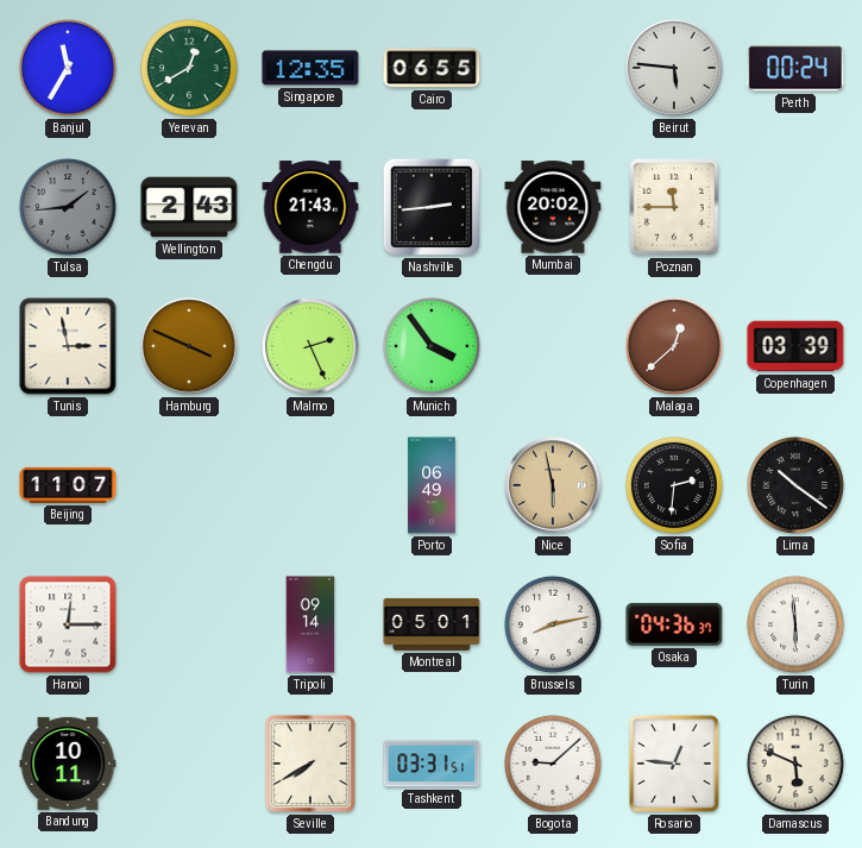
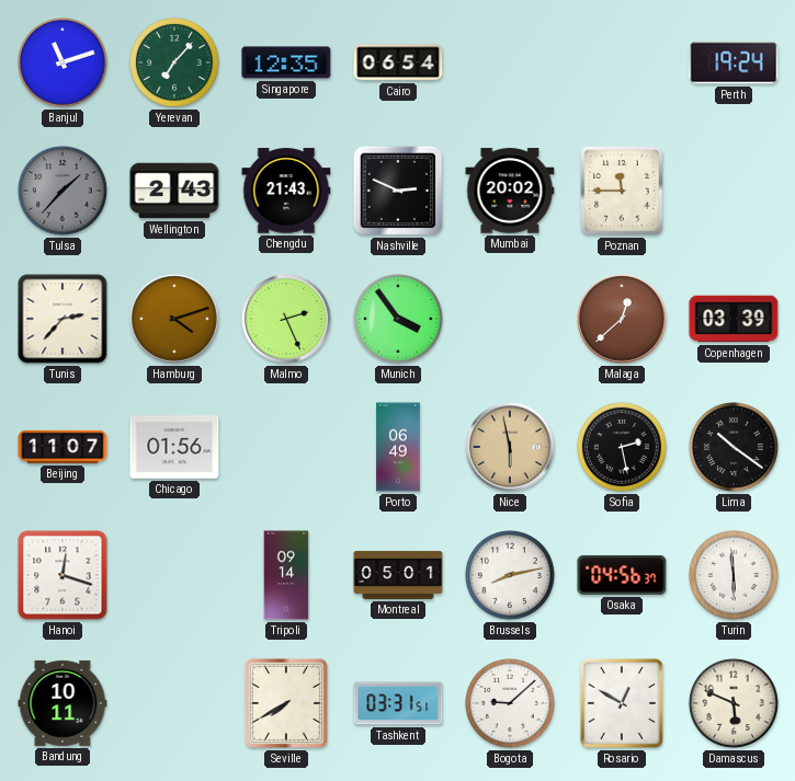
Banjul: 11:35 -> 11:12
Yerevan: 12:40 -> 7:07
Cairo: 06:55 -> 06:54
Beirut: 5:46 -> none
Perth: 00:24 -> 19:24
Tulsa: 1:44 -> 1:37
Nashville: 2:44 -> 2:49
Tunis: 2:58 -> 2:37
Hamburg: 3:49 -> 4:12
Chicago: none -> 01:56
Sofia: 2:31 -> 2:28
Hanoi: 12:15 -> 12:18
Osaka: 04:36 -> 04:56
Rosario: 12:46 -> 12:50
